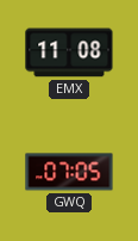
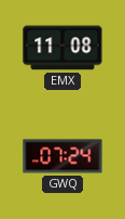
GWQ: 07:05 -> 07:24
